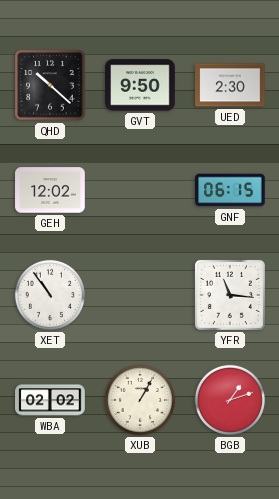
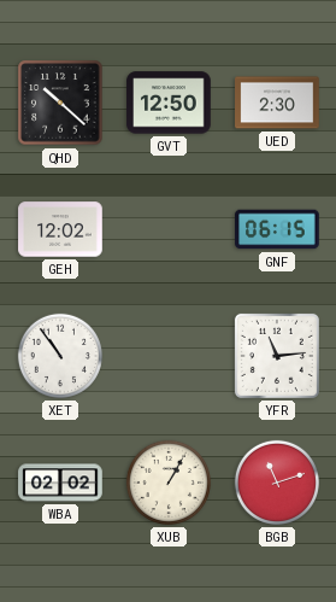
GVT: 9:50 -> 12:50
YFR: 11:16 -> 11:14
BGB: 1:12 -> 11:12
